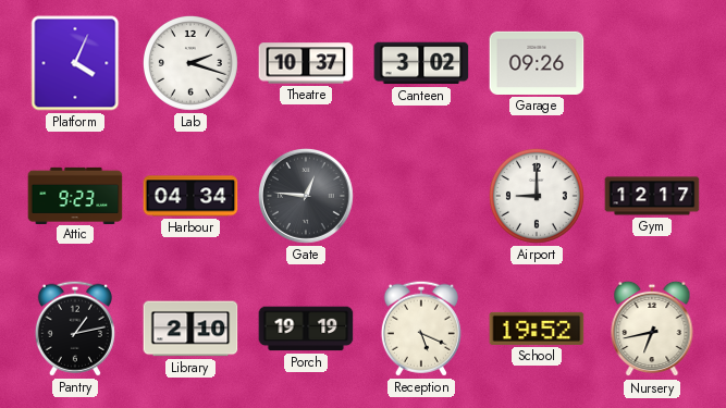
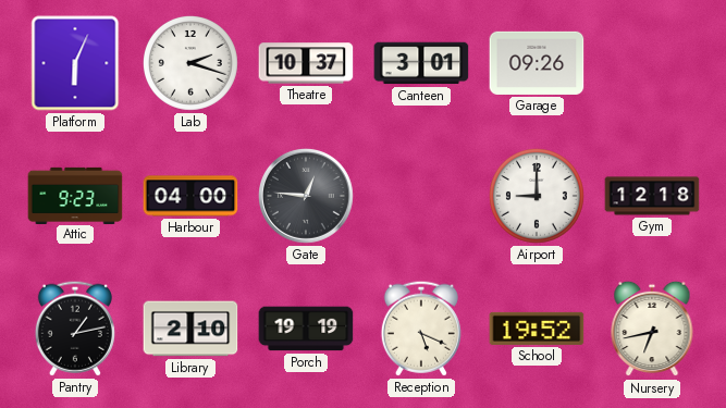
Platform: 4:04 -> 6:04
Canteen: 3:02 -> 3:01
Harbour: 04:34 -> 04:00
Gym: 12:17 -> 12:18
